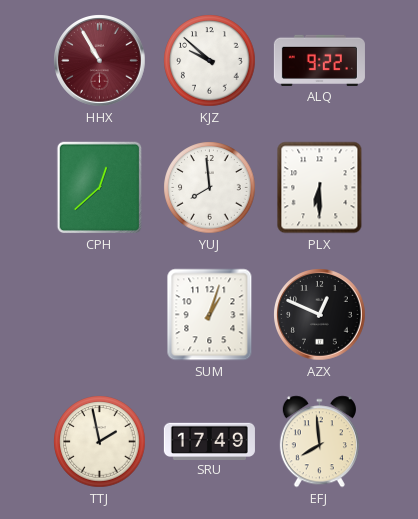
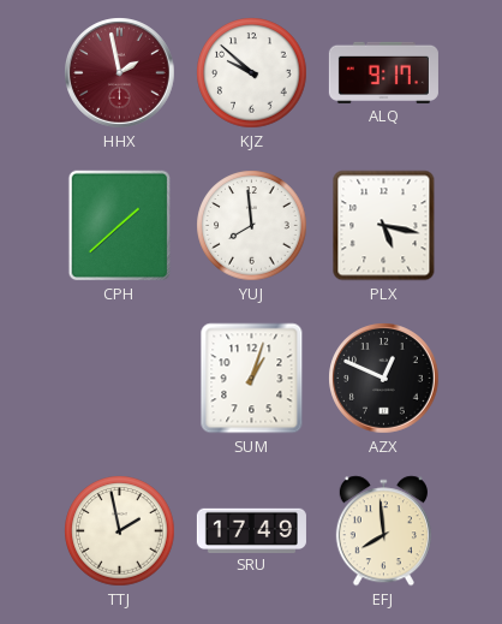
HHX: 10:55 -> 1:58
ALQ: 9:22 -> 9:17
CPH: 12:38 -> 1:38
PLX: 6:30 -> 5:17
